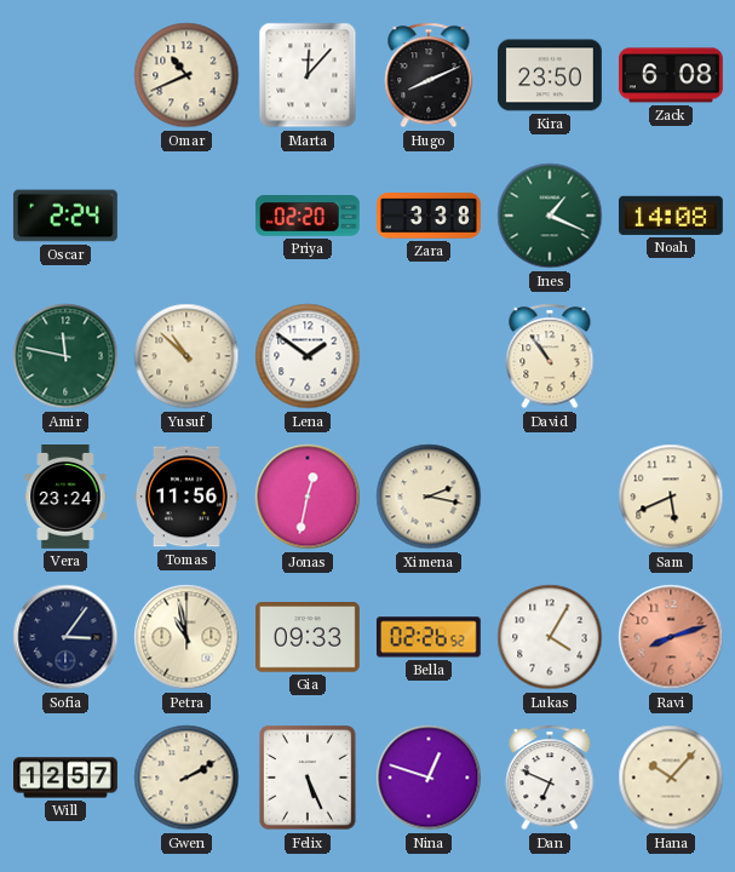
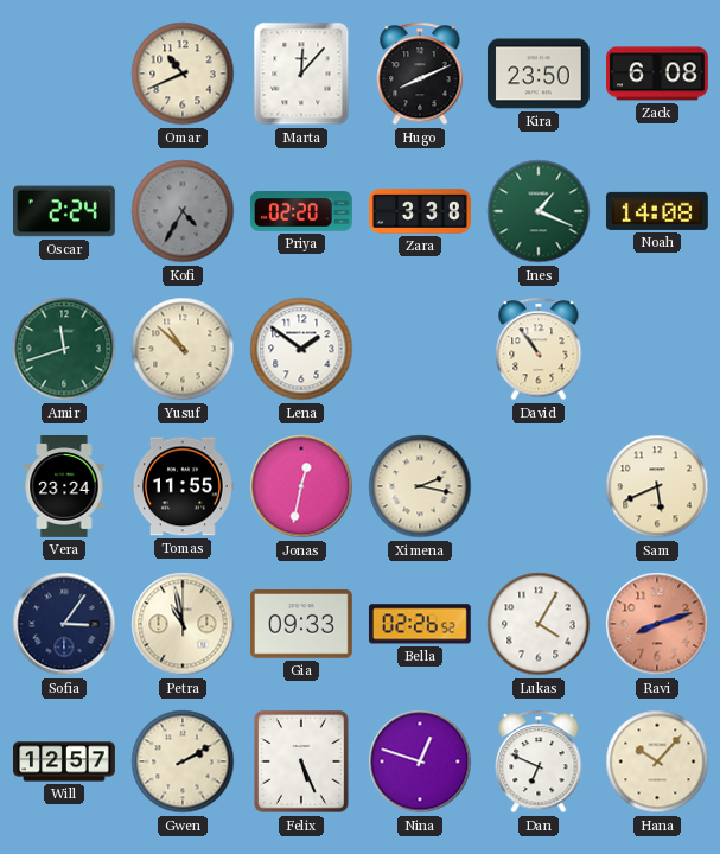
Kofi: none -> 4:35
Amir: 11:47 -> 11:42
Tomas: 11:56 -> 11:55
